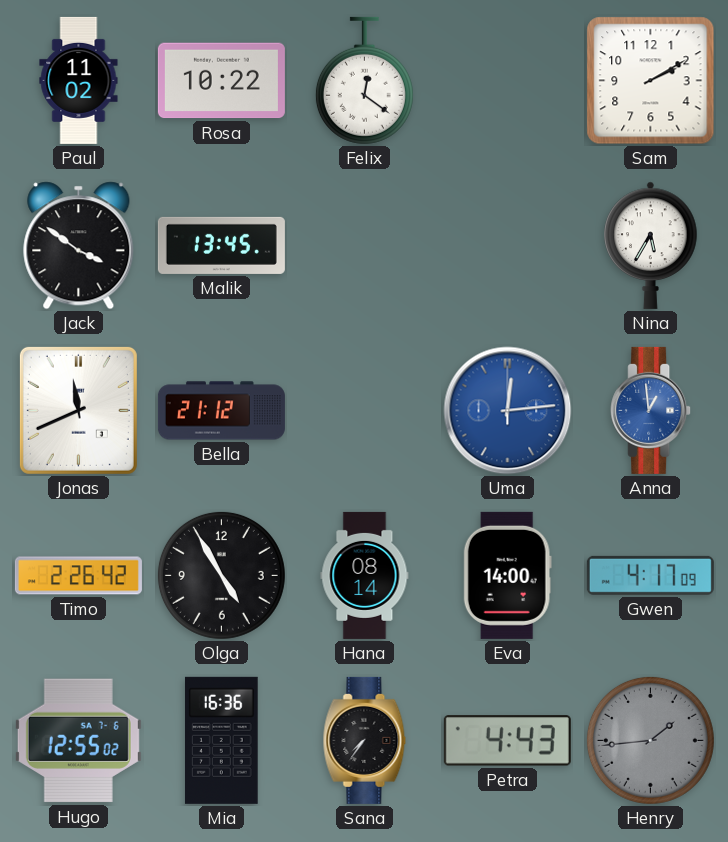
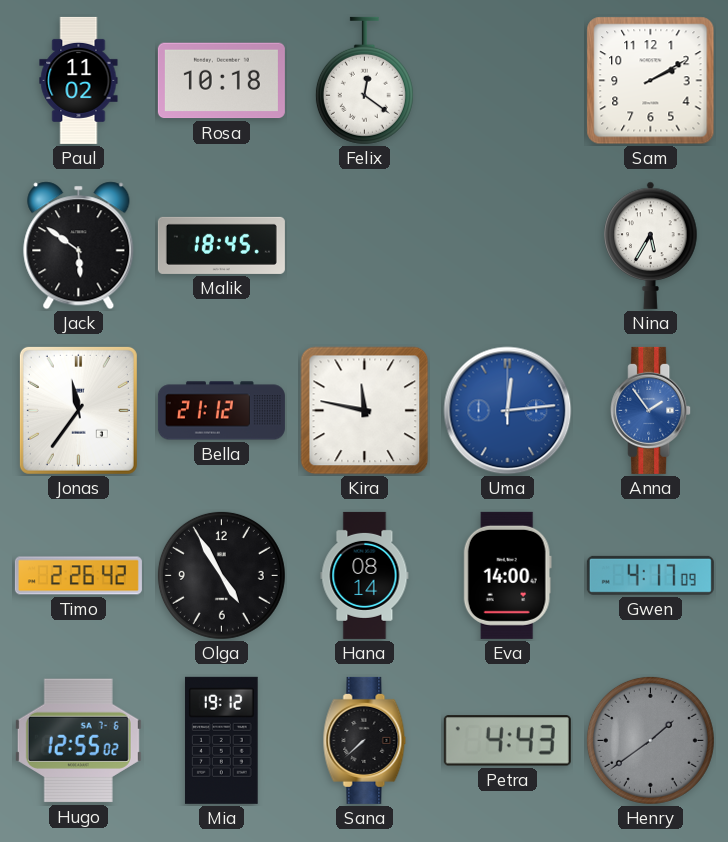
Rosa: 10:22 -> 10:18
Jack: 3:51 -> 5:51
Malik: 13:45 -> 18:45
Jonas: 11:41 -> 11:36
Kira: none -> 11:47
Anna: 12:59 -> 1:54
Mia: 16:36 -> 19:12
Sana: 7:36 -> 7:38
Henry: 1:44 -> 1:39
